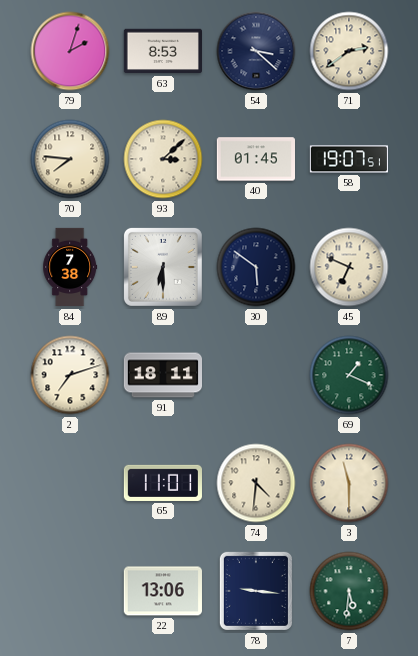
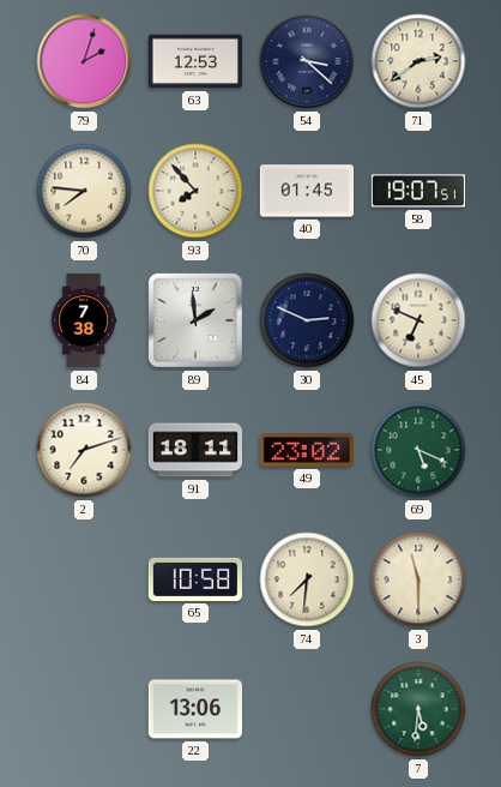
63: 8:53 -> 12:53
93: 3:08 -> 7:53
89: 6:30 -> 1:59
30: 5:51 -> 2:49
49: none -> 23:02
69: 1:19 -> 5:19
65: 11:01 -> 10:58
74: 4:31 -> 7:31
78: 9:16 -> none
